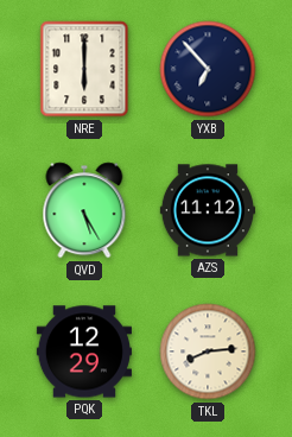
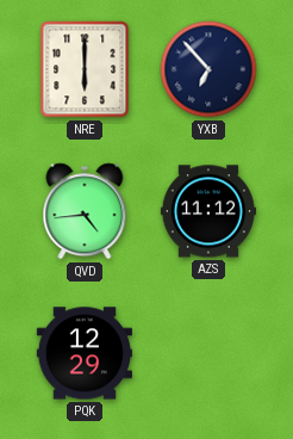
QVD: 5:25 -> 4:44
TKL: 8:14 -> none
